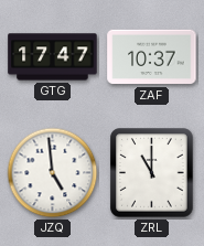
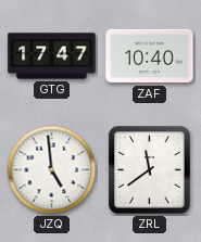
ZAF: 10:37 -> 10:40
ZRL: 11:00 -> 11:39
